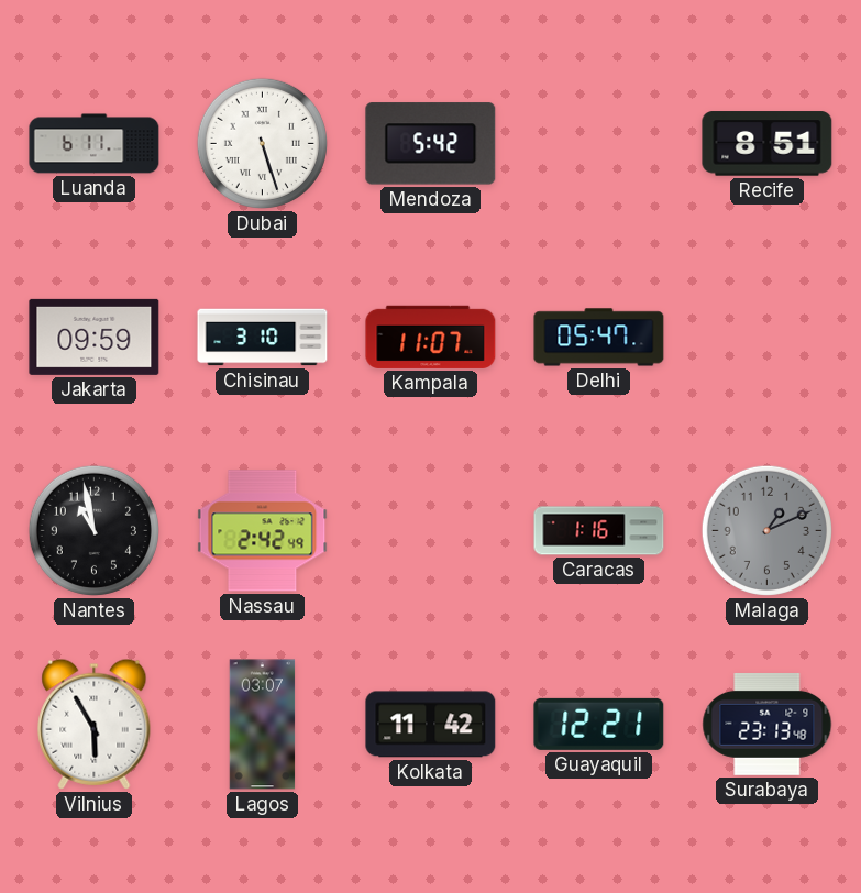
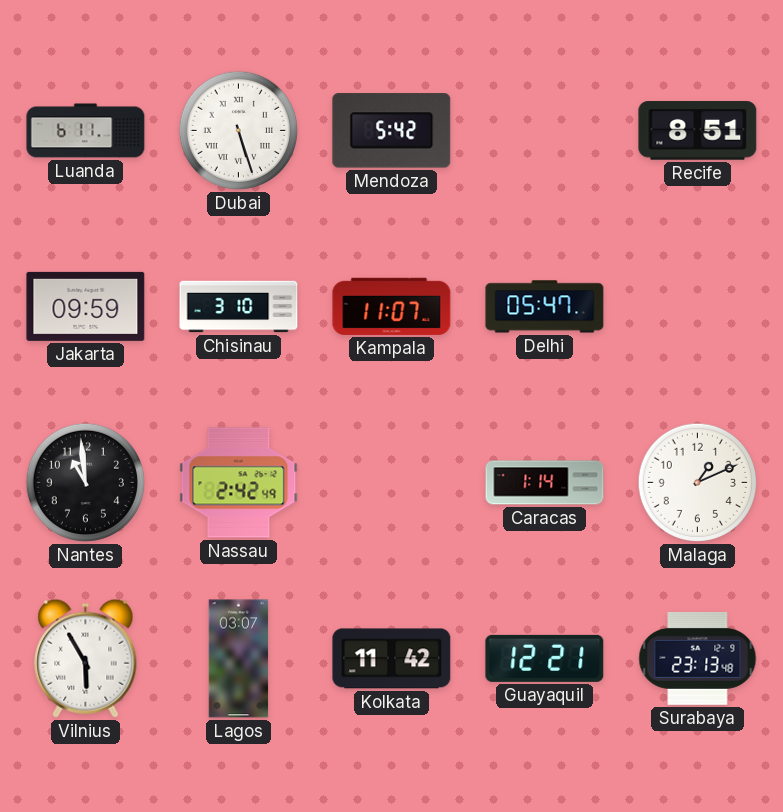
Nantes: 10:58 -> 10:59
Caracas: 1:16 -> 1:14
Malaga dial: grey -> white
